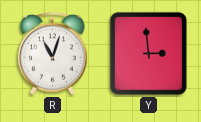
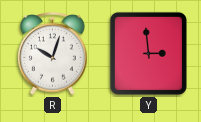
R: 11:03 -> 10:03
